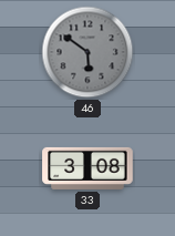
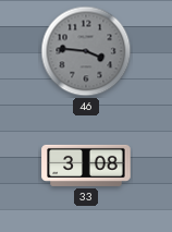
46: 5:51 -> 3:46
